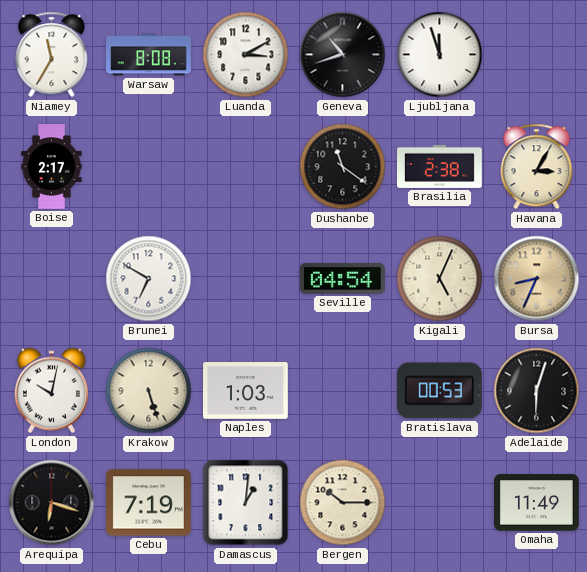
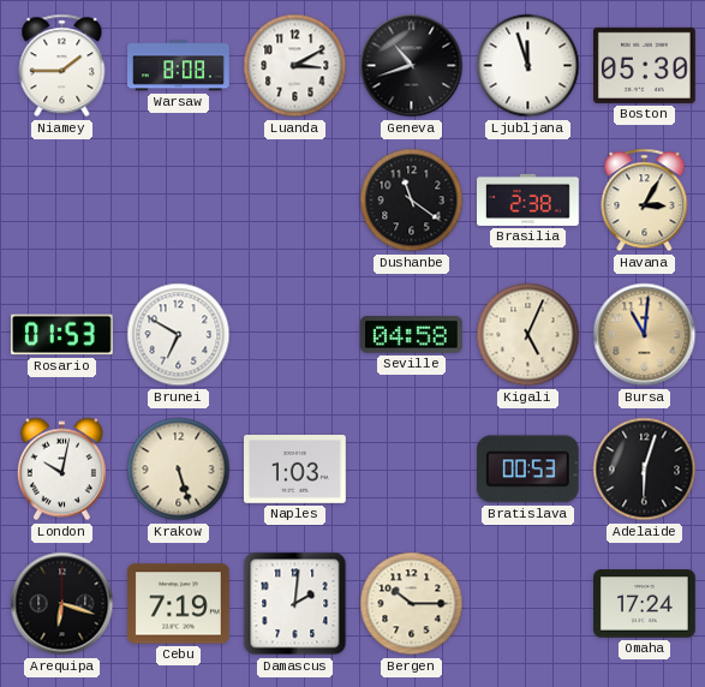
Niamey: 11:35 -> 1:45
Boston: none -> 05:30
Boise: 2:17 -> none
Rosario: none -> 01:53
Seville: 04:54 -> 04:58
Bursa: 8:34 -> 11:01
Damascus: 1:01 -> 2:01
Omaha: 11:49 -> 17:24
